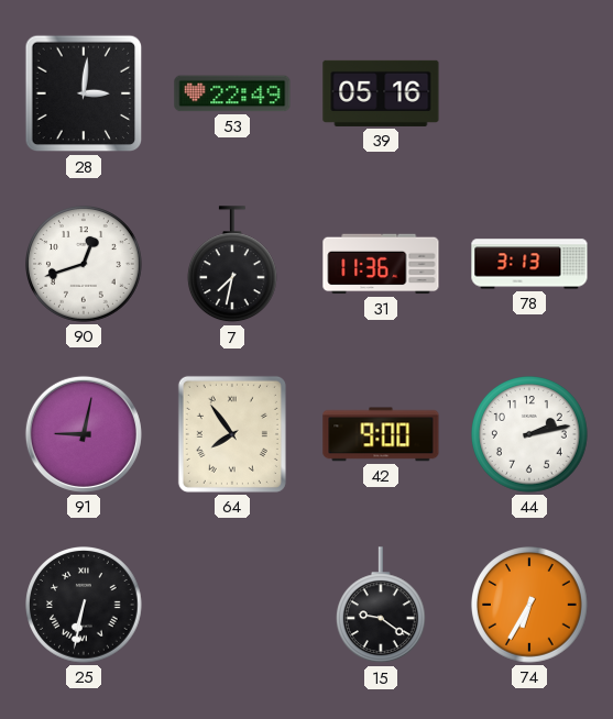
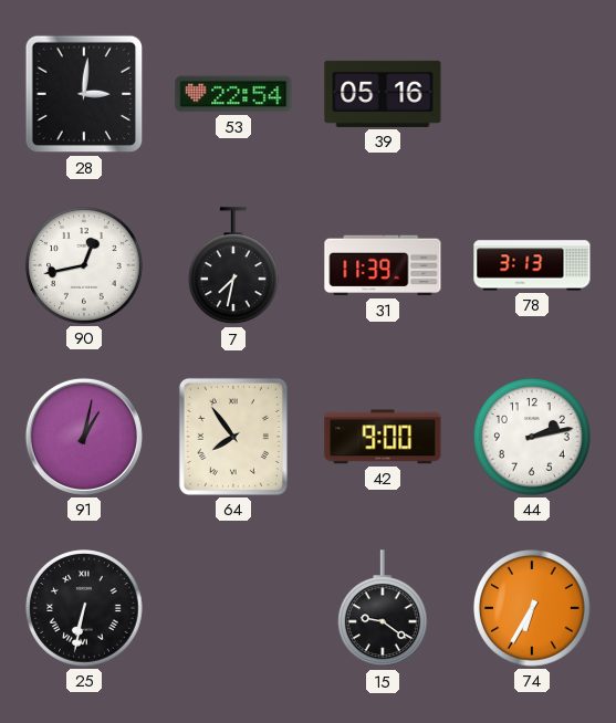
53: 22:49 -> 22:54
90: 12:42 -> 12:43
31: 11:36 -> 11:39
91: 9:02 -> 1:02
